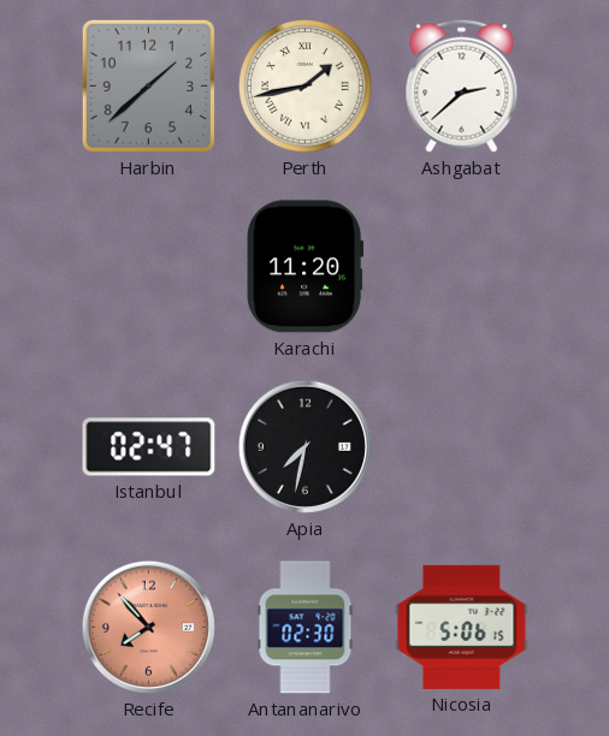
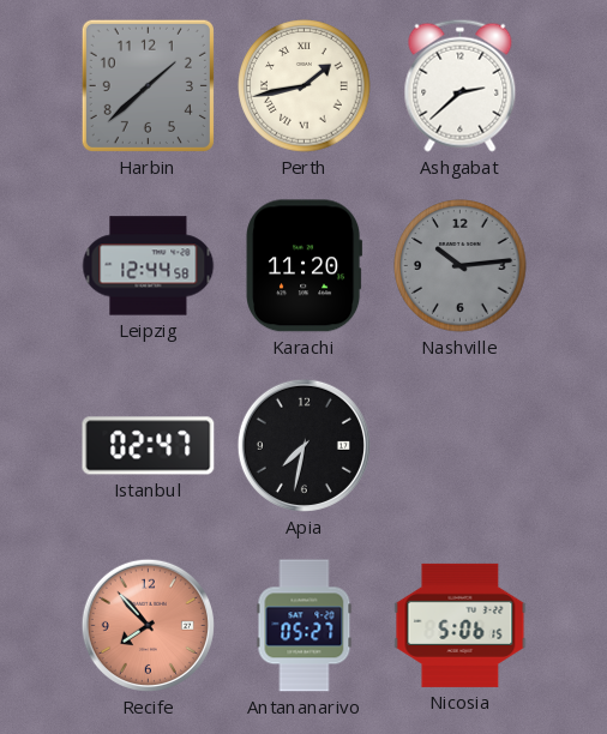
Leipzig: none -> 12:44
Nashville: none -> 10:14
Antananarivo: 02:30 -> 05:27
